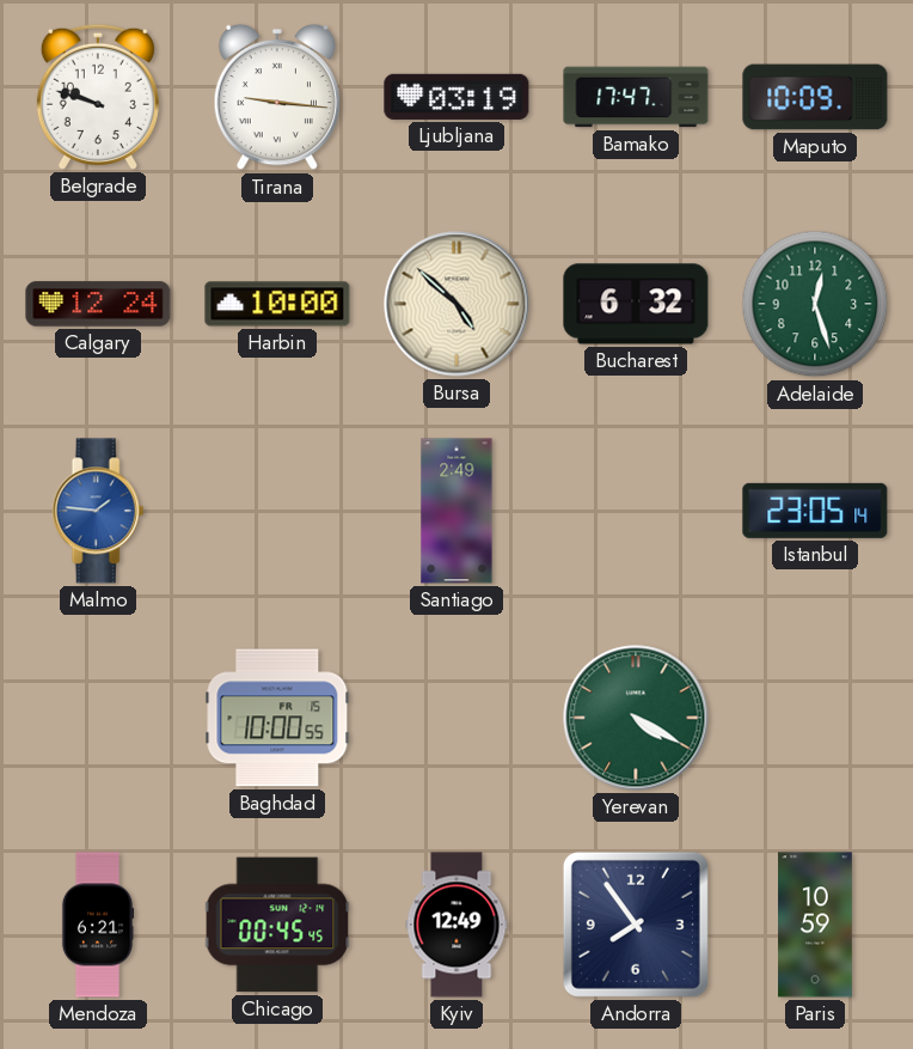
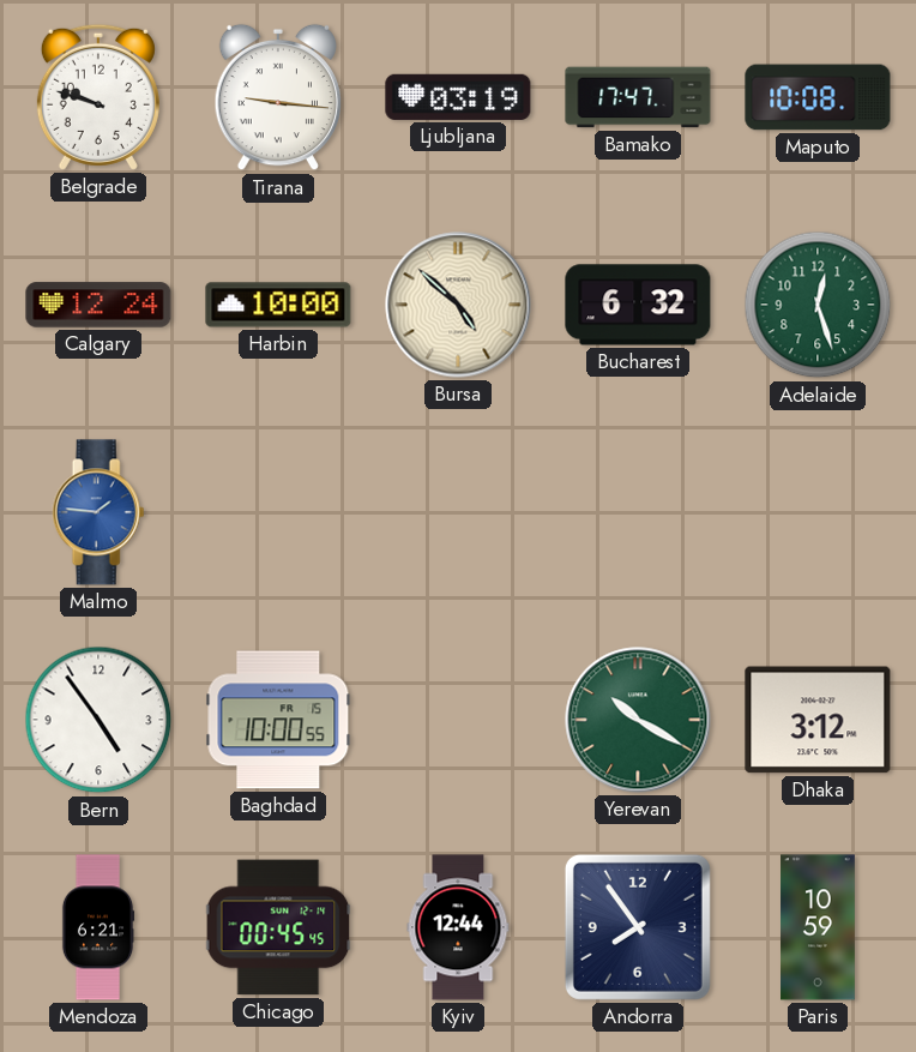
Maputo: 10:09 -> 10:08
Santiago: 2:49 -> none
Istanbul: 23:05 -> none
Bern: none -> 4:54
Yerevan: 4:20 -> 10:20
Dhaka: none -> 3:12
Kyiv: 12:49 -> 12:44
